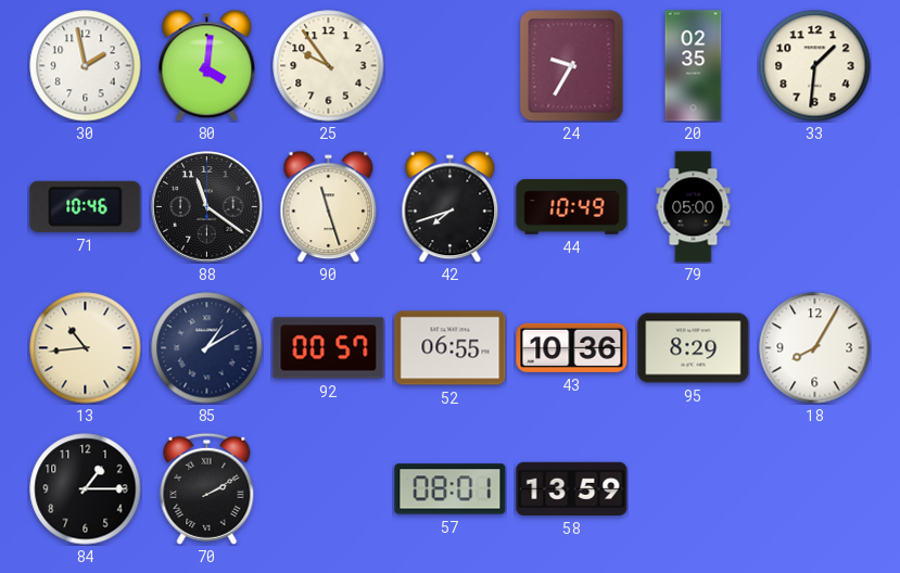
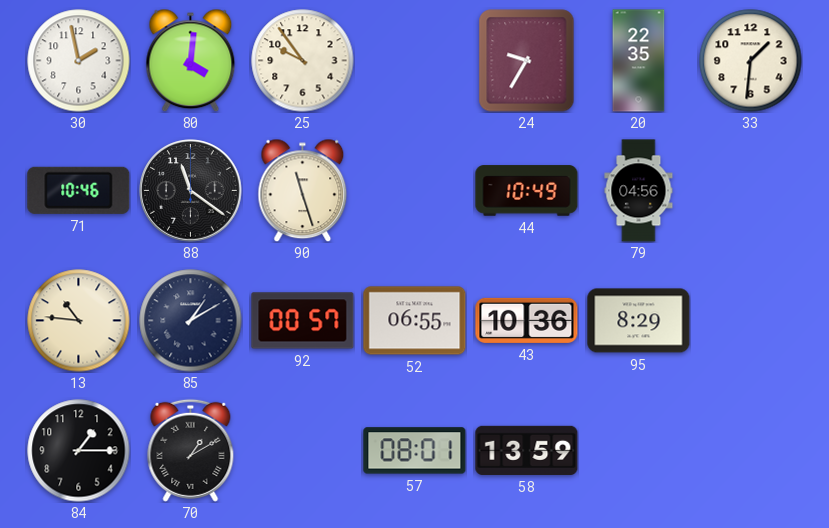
20: 02:35 -> 22:35
42: 7:42 -> none
79: 05:00 -> 04:56
13: 10:44 -> 10:46
18: 8:05 -> none
70: 2:10 -> 1:10
